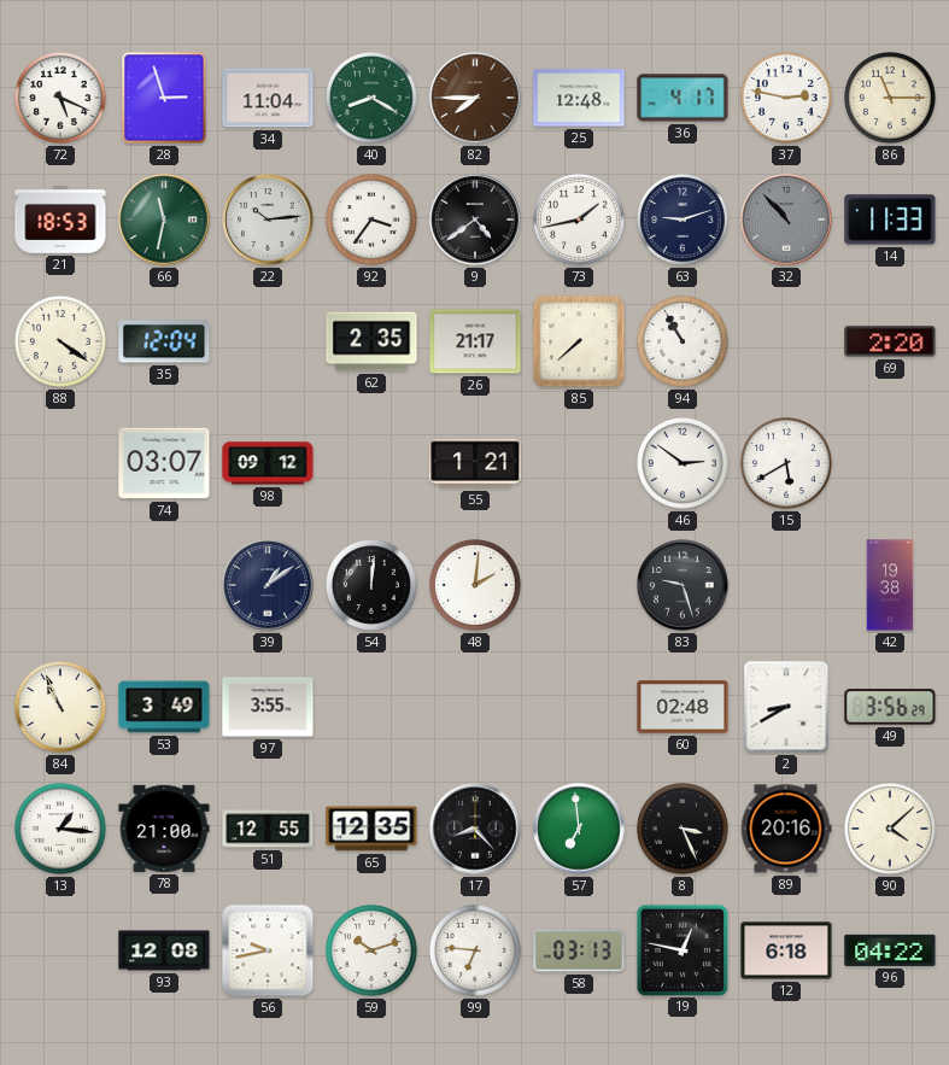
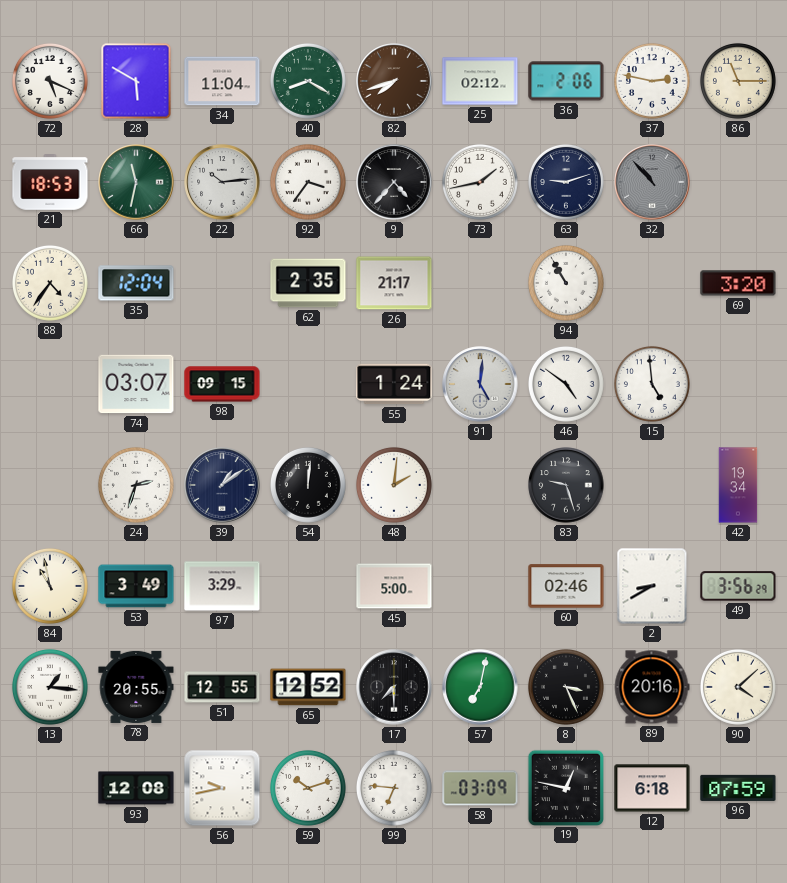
28: 2:57 -> 5:50
82: 7:45 -> 7:42
25: 12:48 -> 02:12
36: 4:17 -> 2:06
9: 4:39 -> 4:37
14: 11:33 -> none
88: 4:21 -> 4:36
85: 7:38 -> none
69: 2:20 -> 3:20
98: 09:12 -> 09:15
55: 1:21 -> 1:24
91: none -> 5:01
46: 2:51 -> 4:51
15: 5:40 -> 4:59
24: none -> 2:33
42: 19:38 -> 19:34
84: 10:56 -> 10:58
97: 3:55 -> 3:29
45: none -> 5:00
60: 02:48 -> 02:46
78: 21:00 -> 20:55
65: 12:35 -> 12:52
17: 8:23 -> 7:30
57: 6:59 -> 7:02
58: 03:13 -> 03:09
96: 04:22 -> 07:59
